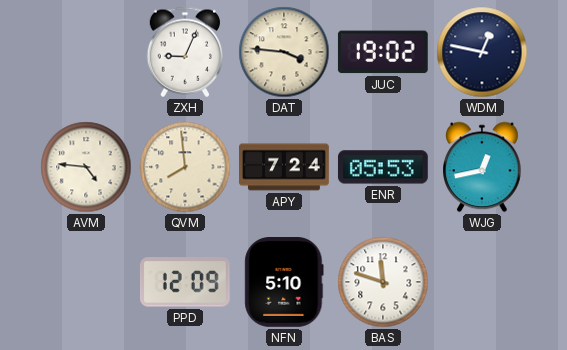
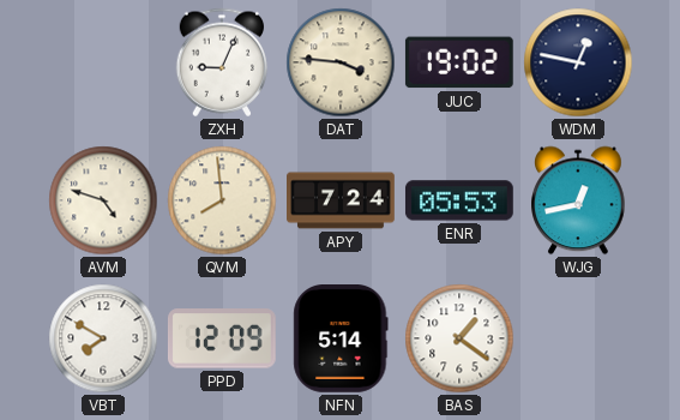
AVM: 4:46 -> 4:48
VBT: none -> 7:50
NFN: 5:10 -> 5:14
BAS: 11:48 -> 1:21
